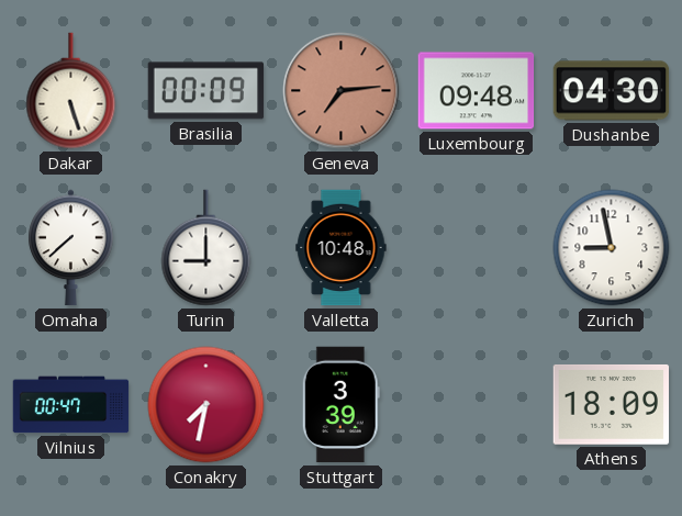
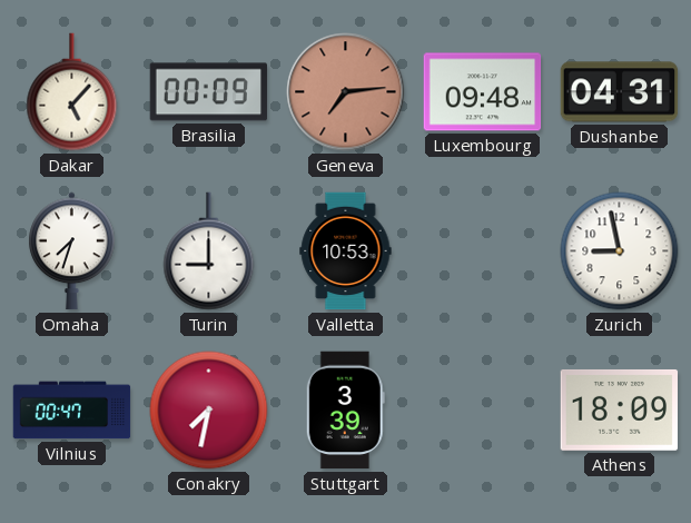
Dakar: 5:27 -> 5:07
Dushanbe: 04:30 -> 04:31
Omaha: 7:38 -> 7:33
Valletta: 10:48 -> 10:53
